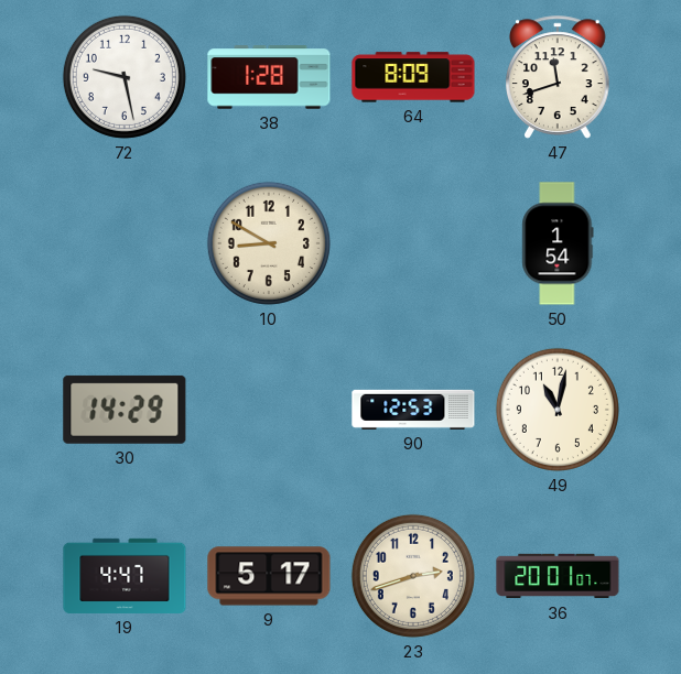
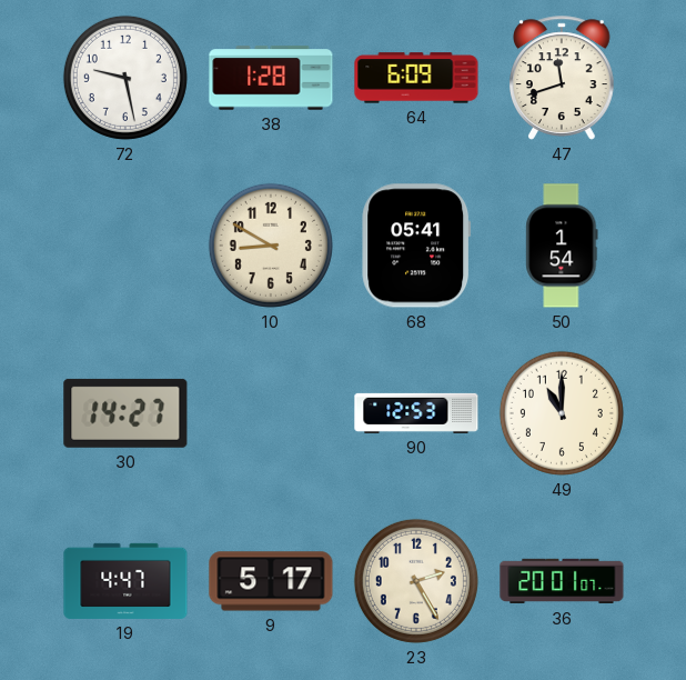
64: 8:09 -> 6:09
68: none -> 05:41
30: 14:29 -> 14:27
49: 11:02 -> 11:00
23: 2:42 -> 2:25
